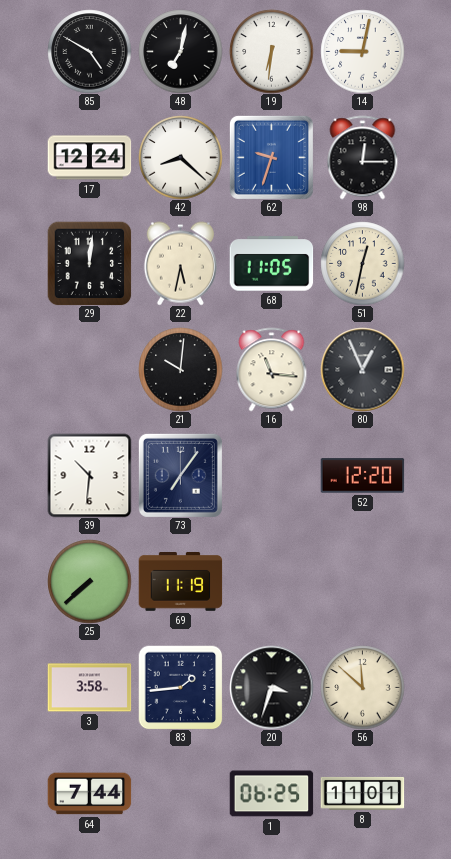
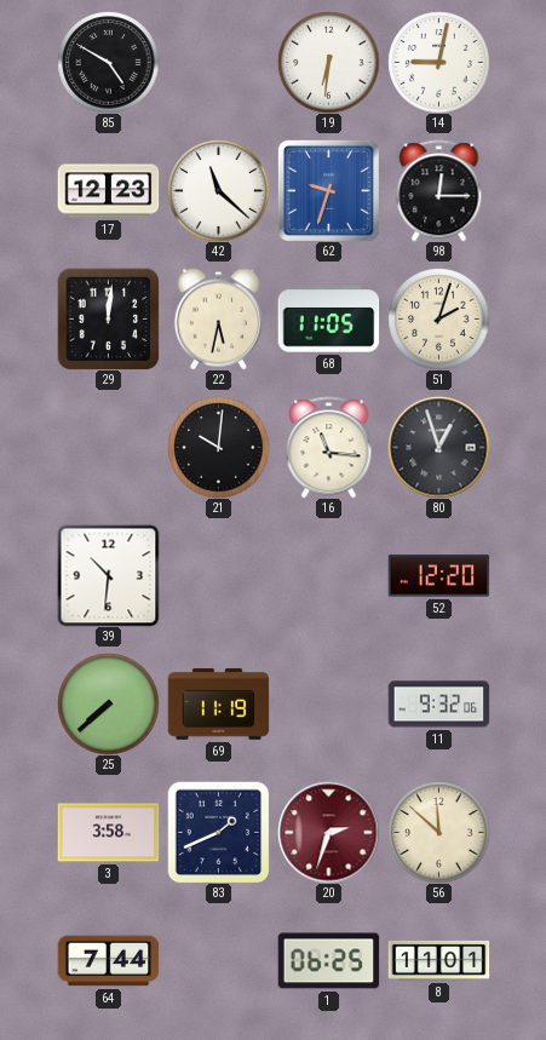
48: 7:02 -> none
17: 12:24 -> 12:23
42: 8:22 -> 11:22
51: 12:32 -> 2:03
80: 12:56 -> 12:57
73: 7:06 -> none
11: none -> 9:32
83: 1:44 -> 1:41
20: 3:33 -> 2:33
20 dial: black -> burgundy
